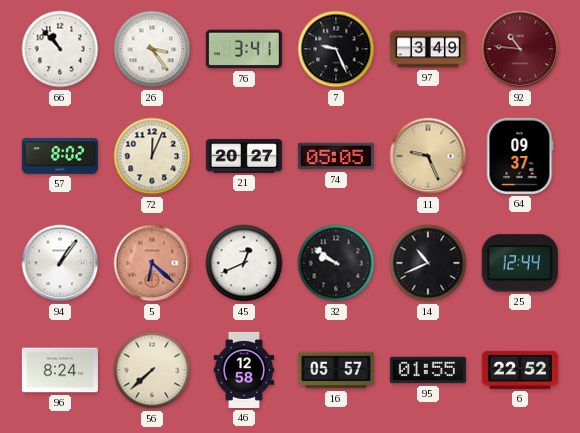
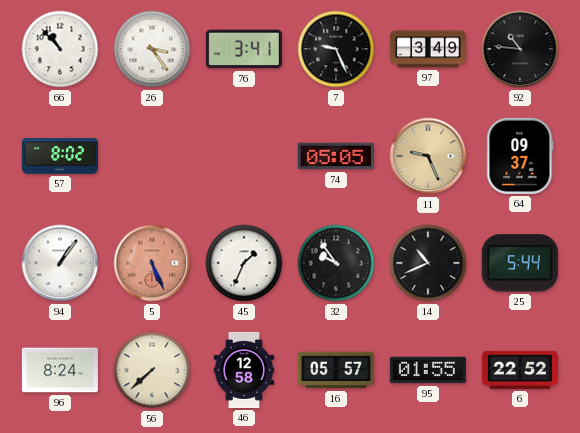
92 dial: burgundy -> black
72: 12:04 -> none
21: 20:27 -> none
5: 6:22 -> 5:26
45: 12:41 -> 1:34
32: 9:51 -> 9:54
25: 12:44 -> 5:44
